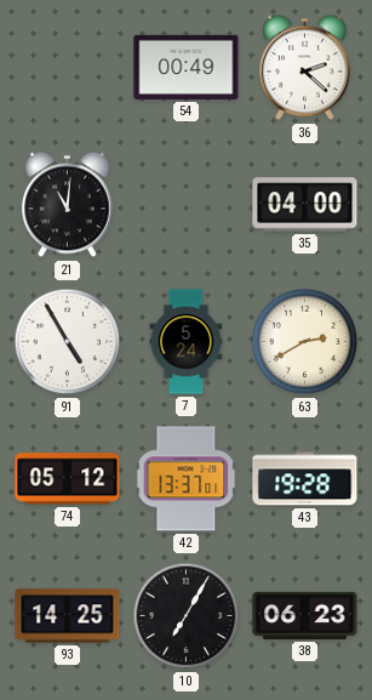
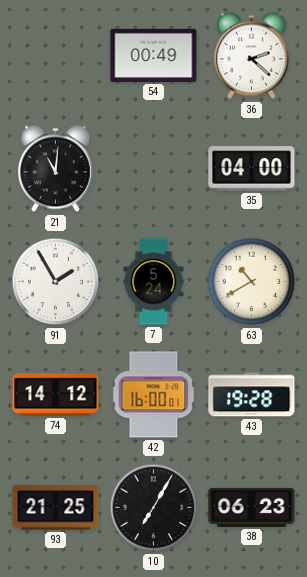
91: 4:55 -> 1:55
63: 2:40 -> 10:40
74: 05:12 -> 14:12
42: 13:37 -> 16:00
93: 14:25 -> 21:25
